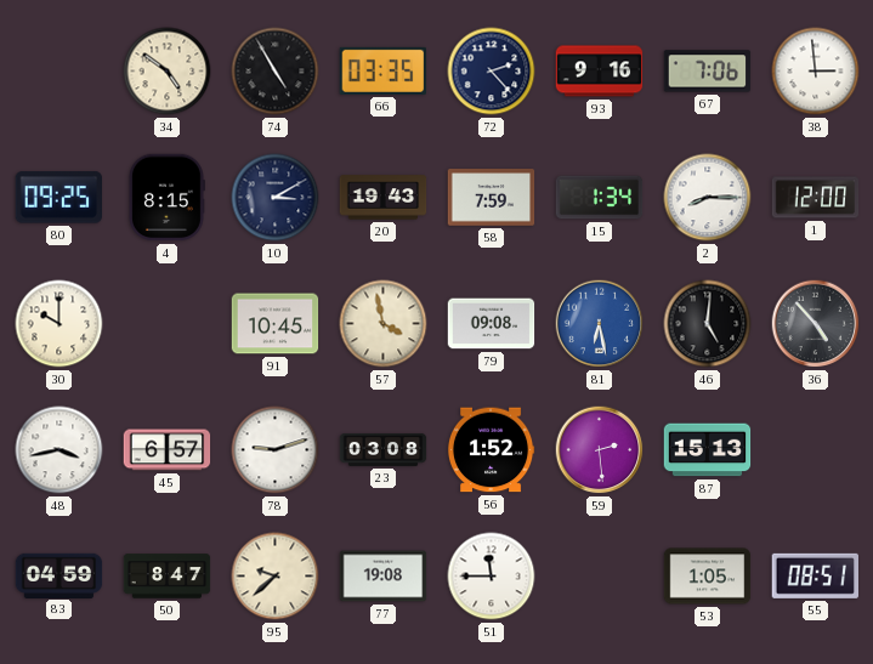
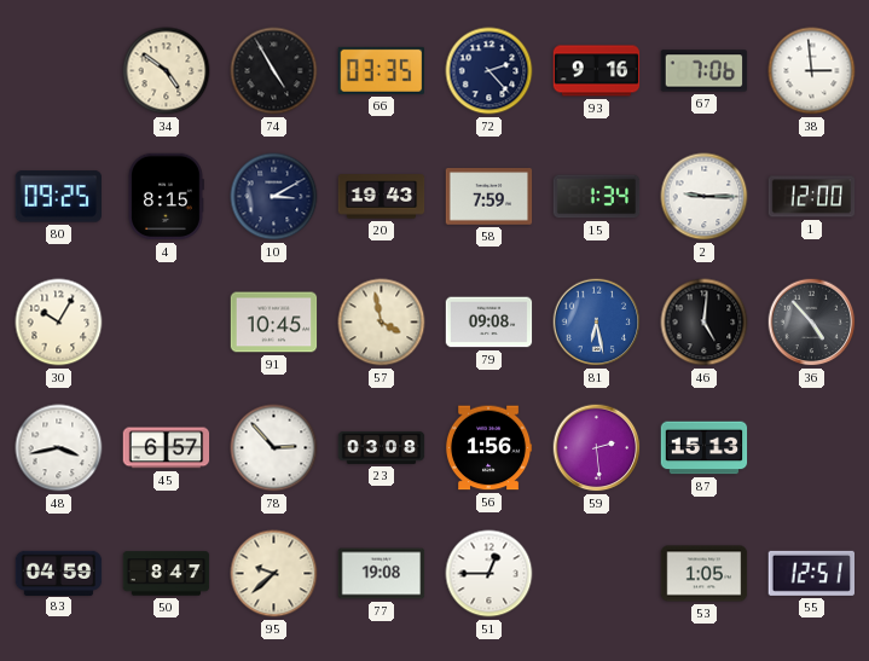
2: 8:15 -> 9:15
30: 10:00 -> 10:05
78: 9:12 -> 2:53
56: 1:52 -> 1:56
51: 11:45 -> 12:45
55: 08:51 -> 12:51
